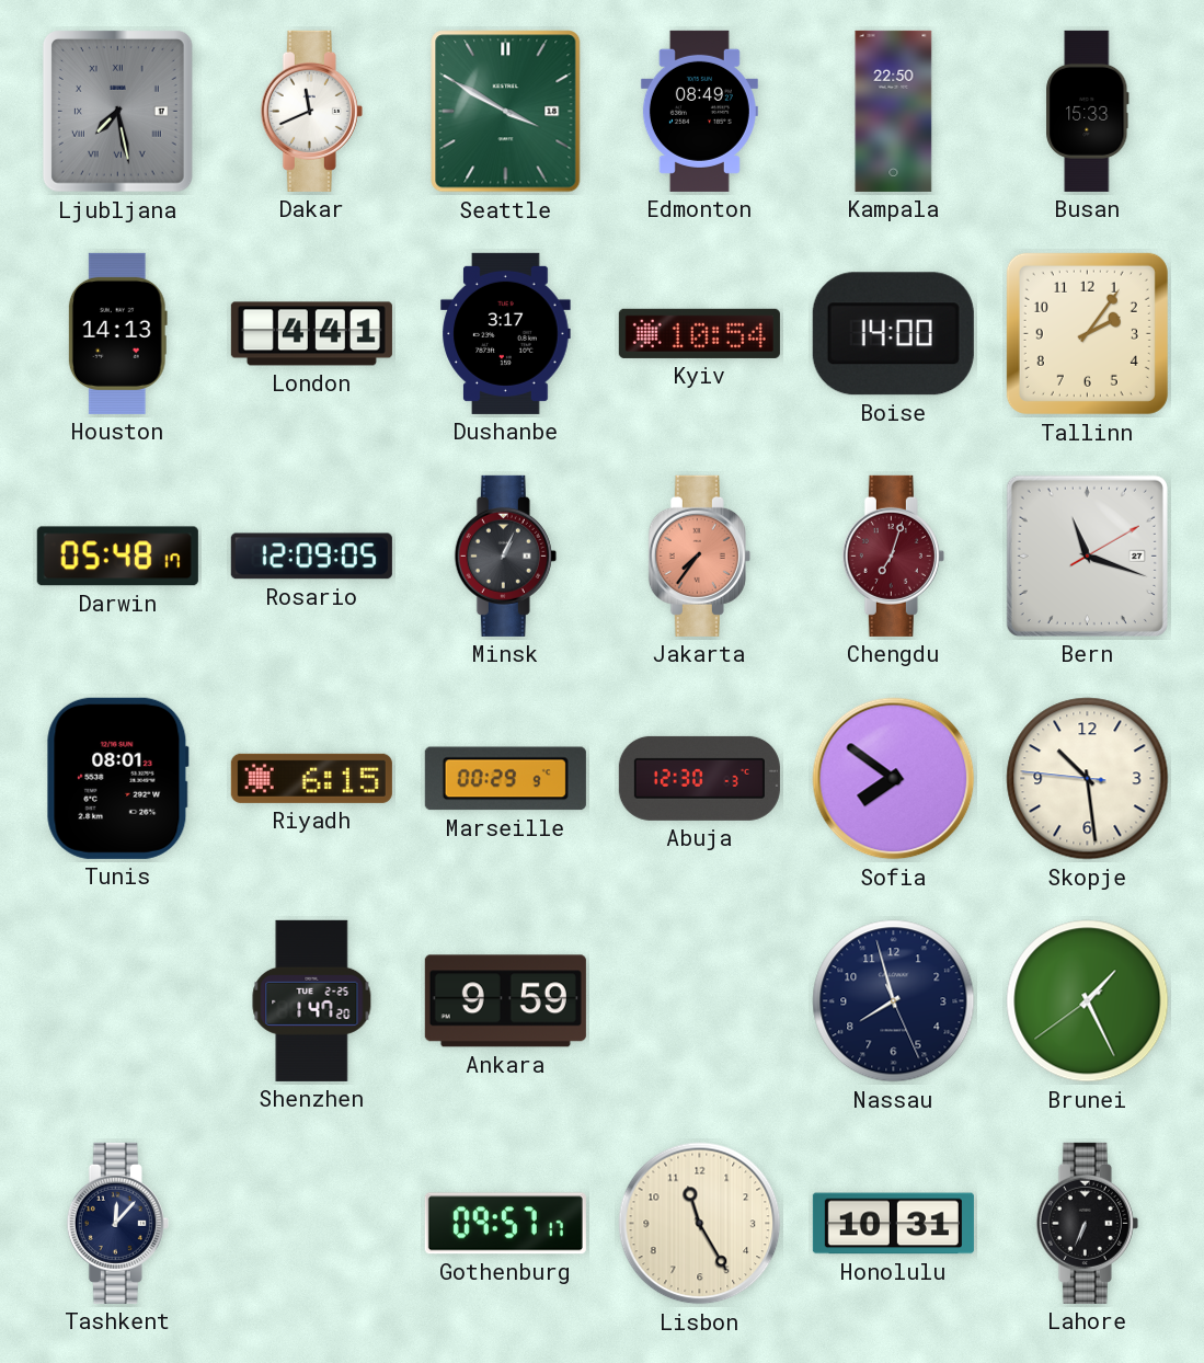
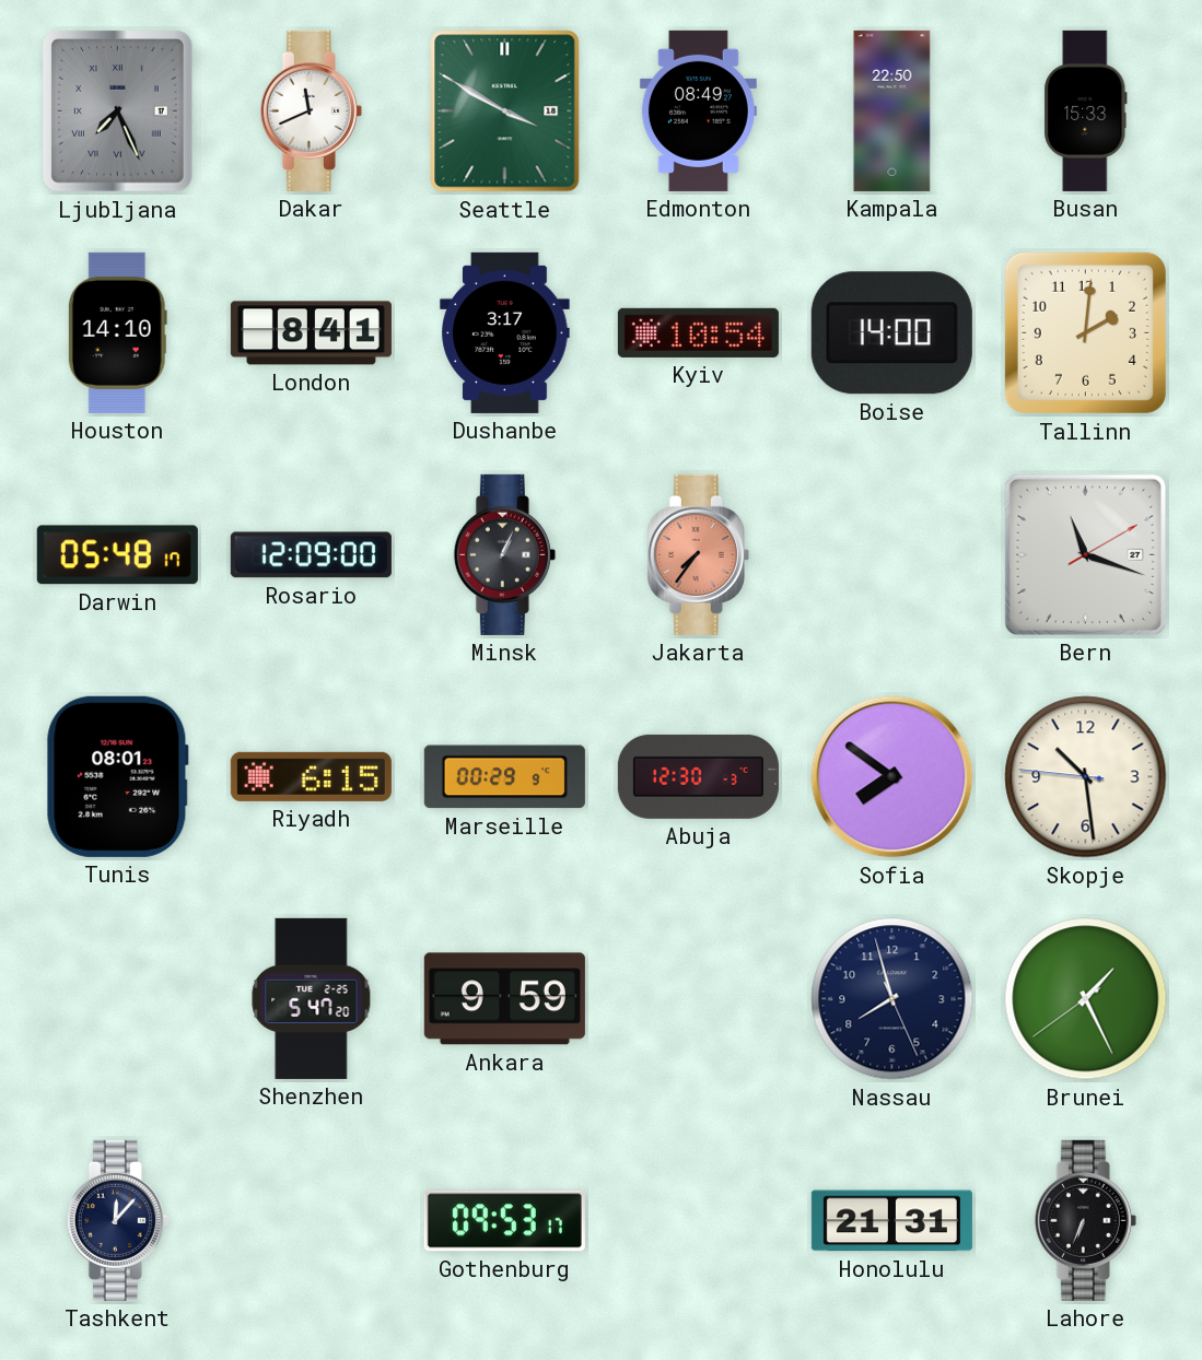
Ljubljana: 7:28 -> 7:26
Houston: 14:13 -> 14:10
London: 4:41 -> 8:41
Tallinn: 2:06 -> 2:01
Rosario: 12:09:05 -> 12:09:00
Chengdu: 7:03 -> none
Shenzhen: 1:47 -> 5:47
Gothenburg: 09:57 -> 09:53
Lisbon: 11:25 -> none
Honolulu: 10:31 -> 21:31
